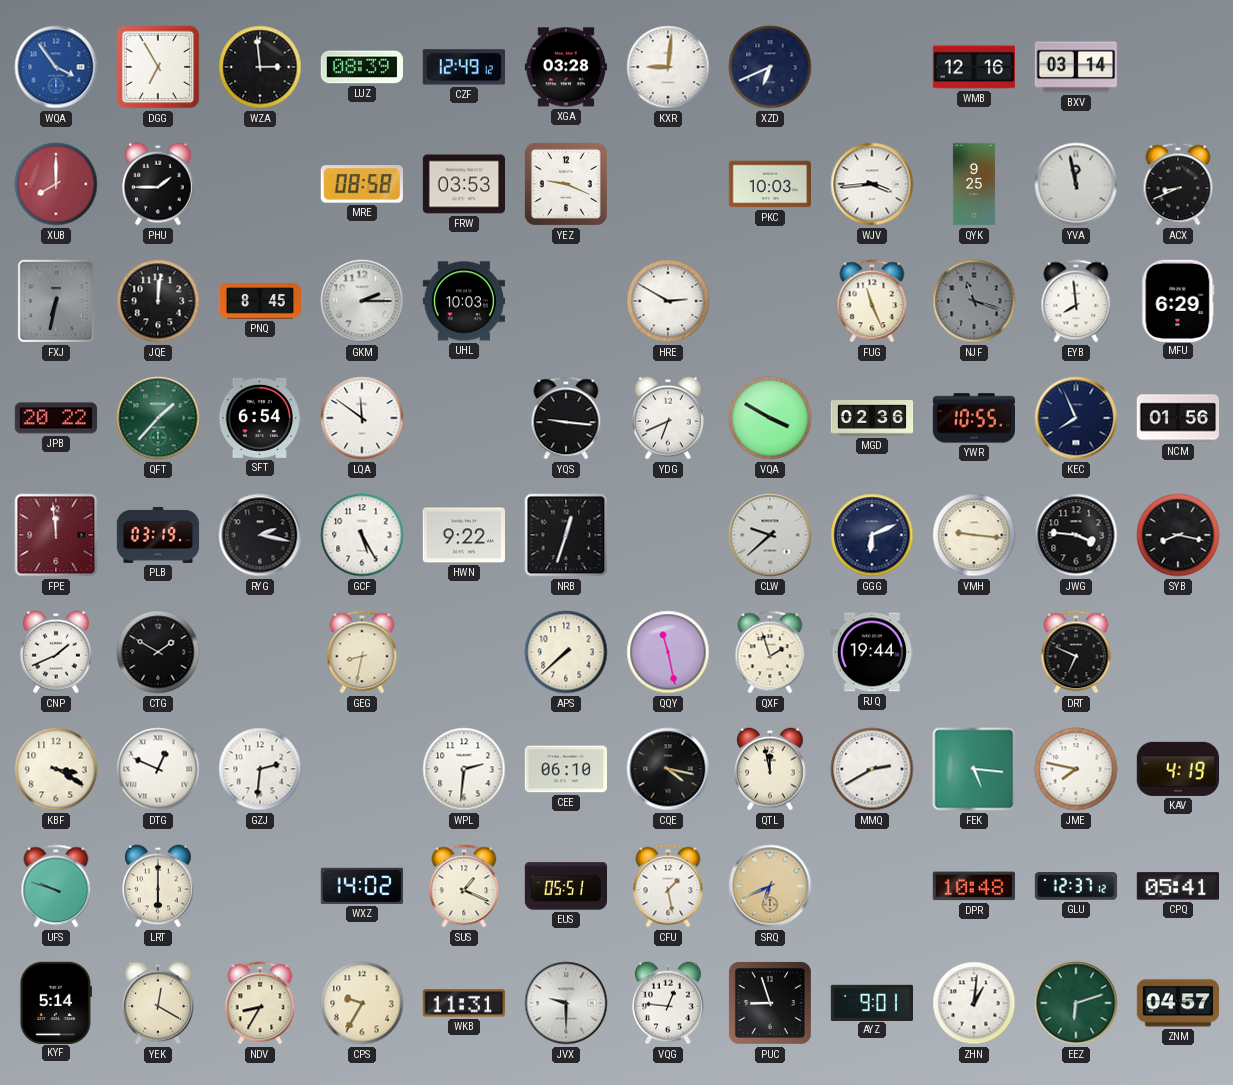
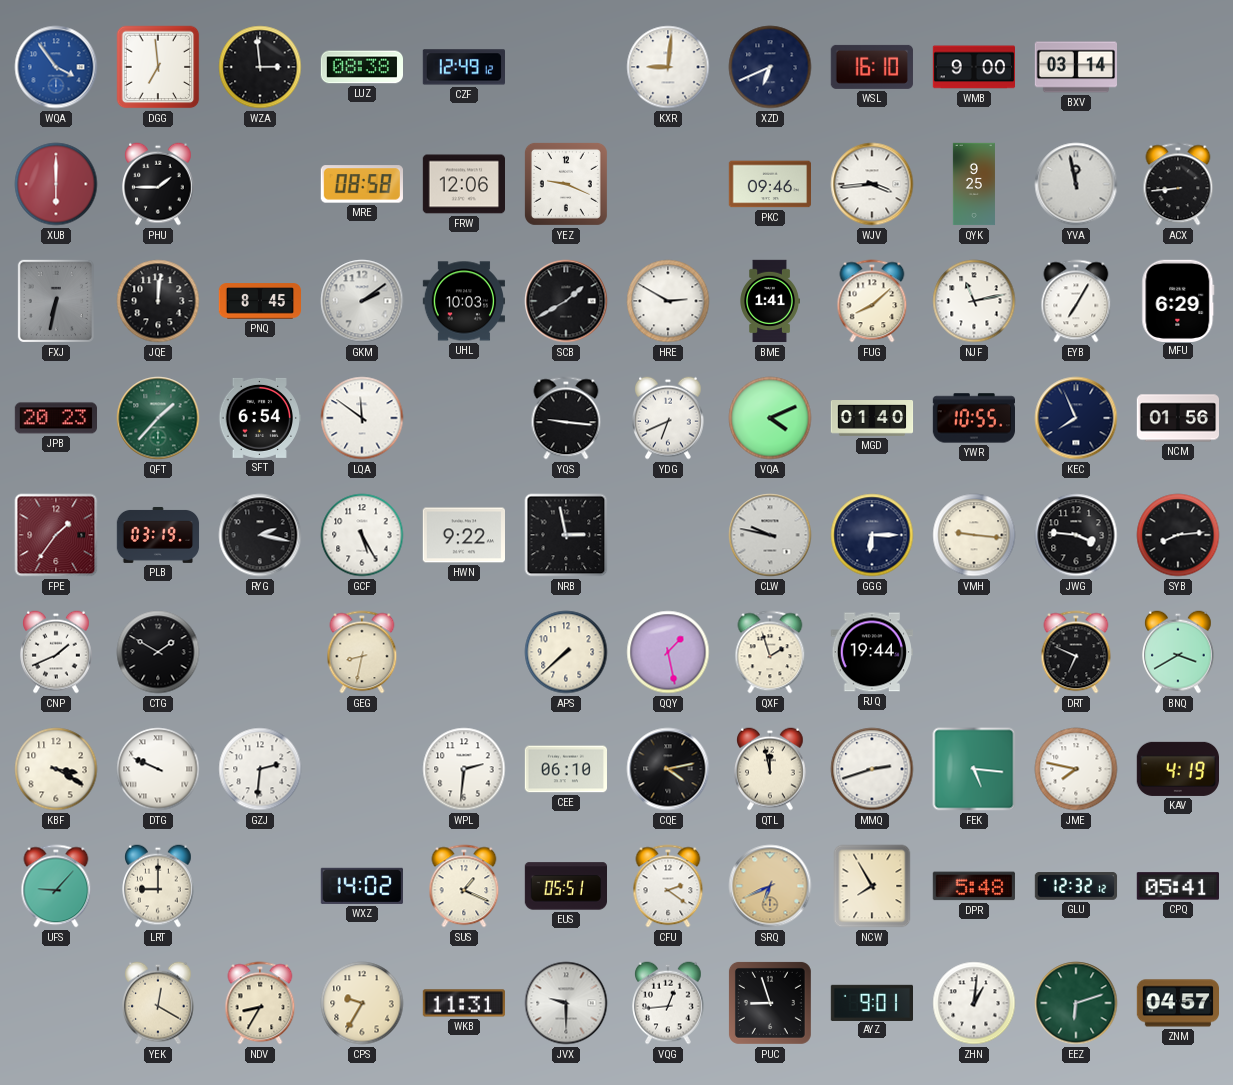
DGG: 6:55 -> 6:59
LUZ: 08:39 -> 08:38
XGA: 03:28 -> none
WSL: none -> 16:10
WMB: 12:16 -> 9:00
XUB: 8:00 -> 6:00
FRW: 03:53 -> 12:06
PKC: 10:03 -> 09:46
ACX: 8:41 -> 8:44
GKM: 2:15 -> 2:09
SCB: none -> 1:40
BME: none -> 1:41
FUG: 11:26 -> 8:08
NJF: 11:18 -> 11:13
NJF dial: grey -> white
EYB: 7:59 -> 7:05
JPB: 20:22 -> 20:23
VQA: 3:50 -> 4:11
MGD: 02:36 -> 01:40
FPE: 11:59 -> 1:36
NRB: 12:33 -> 2:58
CLW: 9:38 -> 9:47
GGG: 6:11 -> 6:15
SYB: 8:17 -> 8:14
QQY: 11:28 -> 1:28
BNQ: none -> 3:40
DTG: 12:49 -> 9:49
CQE: 4:17 -> 4:13
MMQ: 2:40 -> 2:42
UFS: 9:48 -> 9:07
LRT: 6:00 -> 9:00
CFU: 1:28 -> 2:21
NCW: none -> 7:55
DPR: 10:48 -> 5:48
GLU: 12:37 -> 12:32
KYF: 5:14 -> none
VQG: 12:46 -> 12:44
